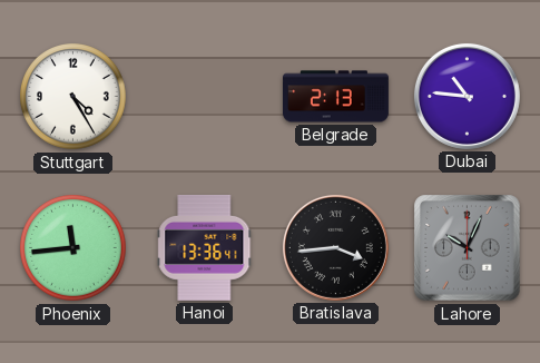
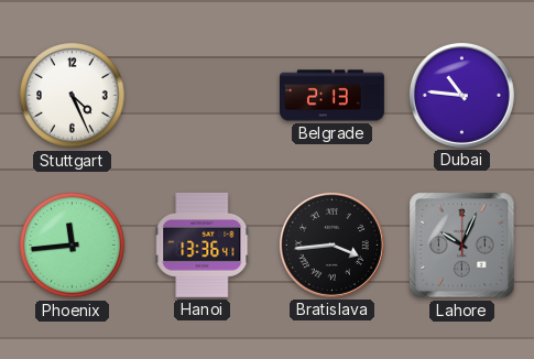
Stuttgart: 4:25 -> 4:26
